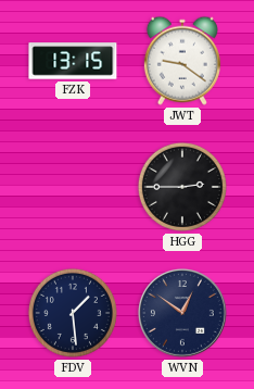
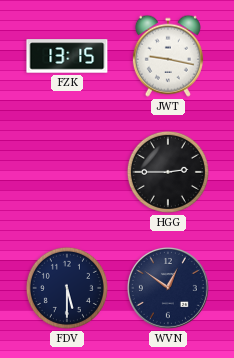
JWT: 9:21 -> 9:17
FDV: 1:29 -> 5:30
